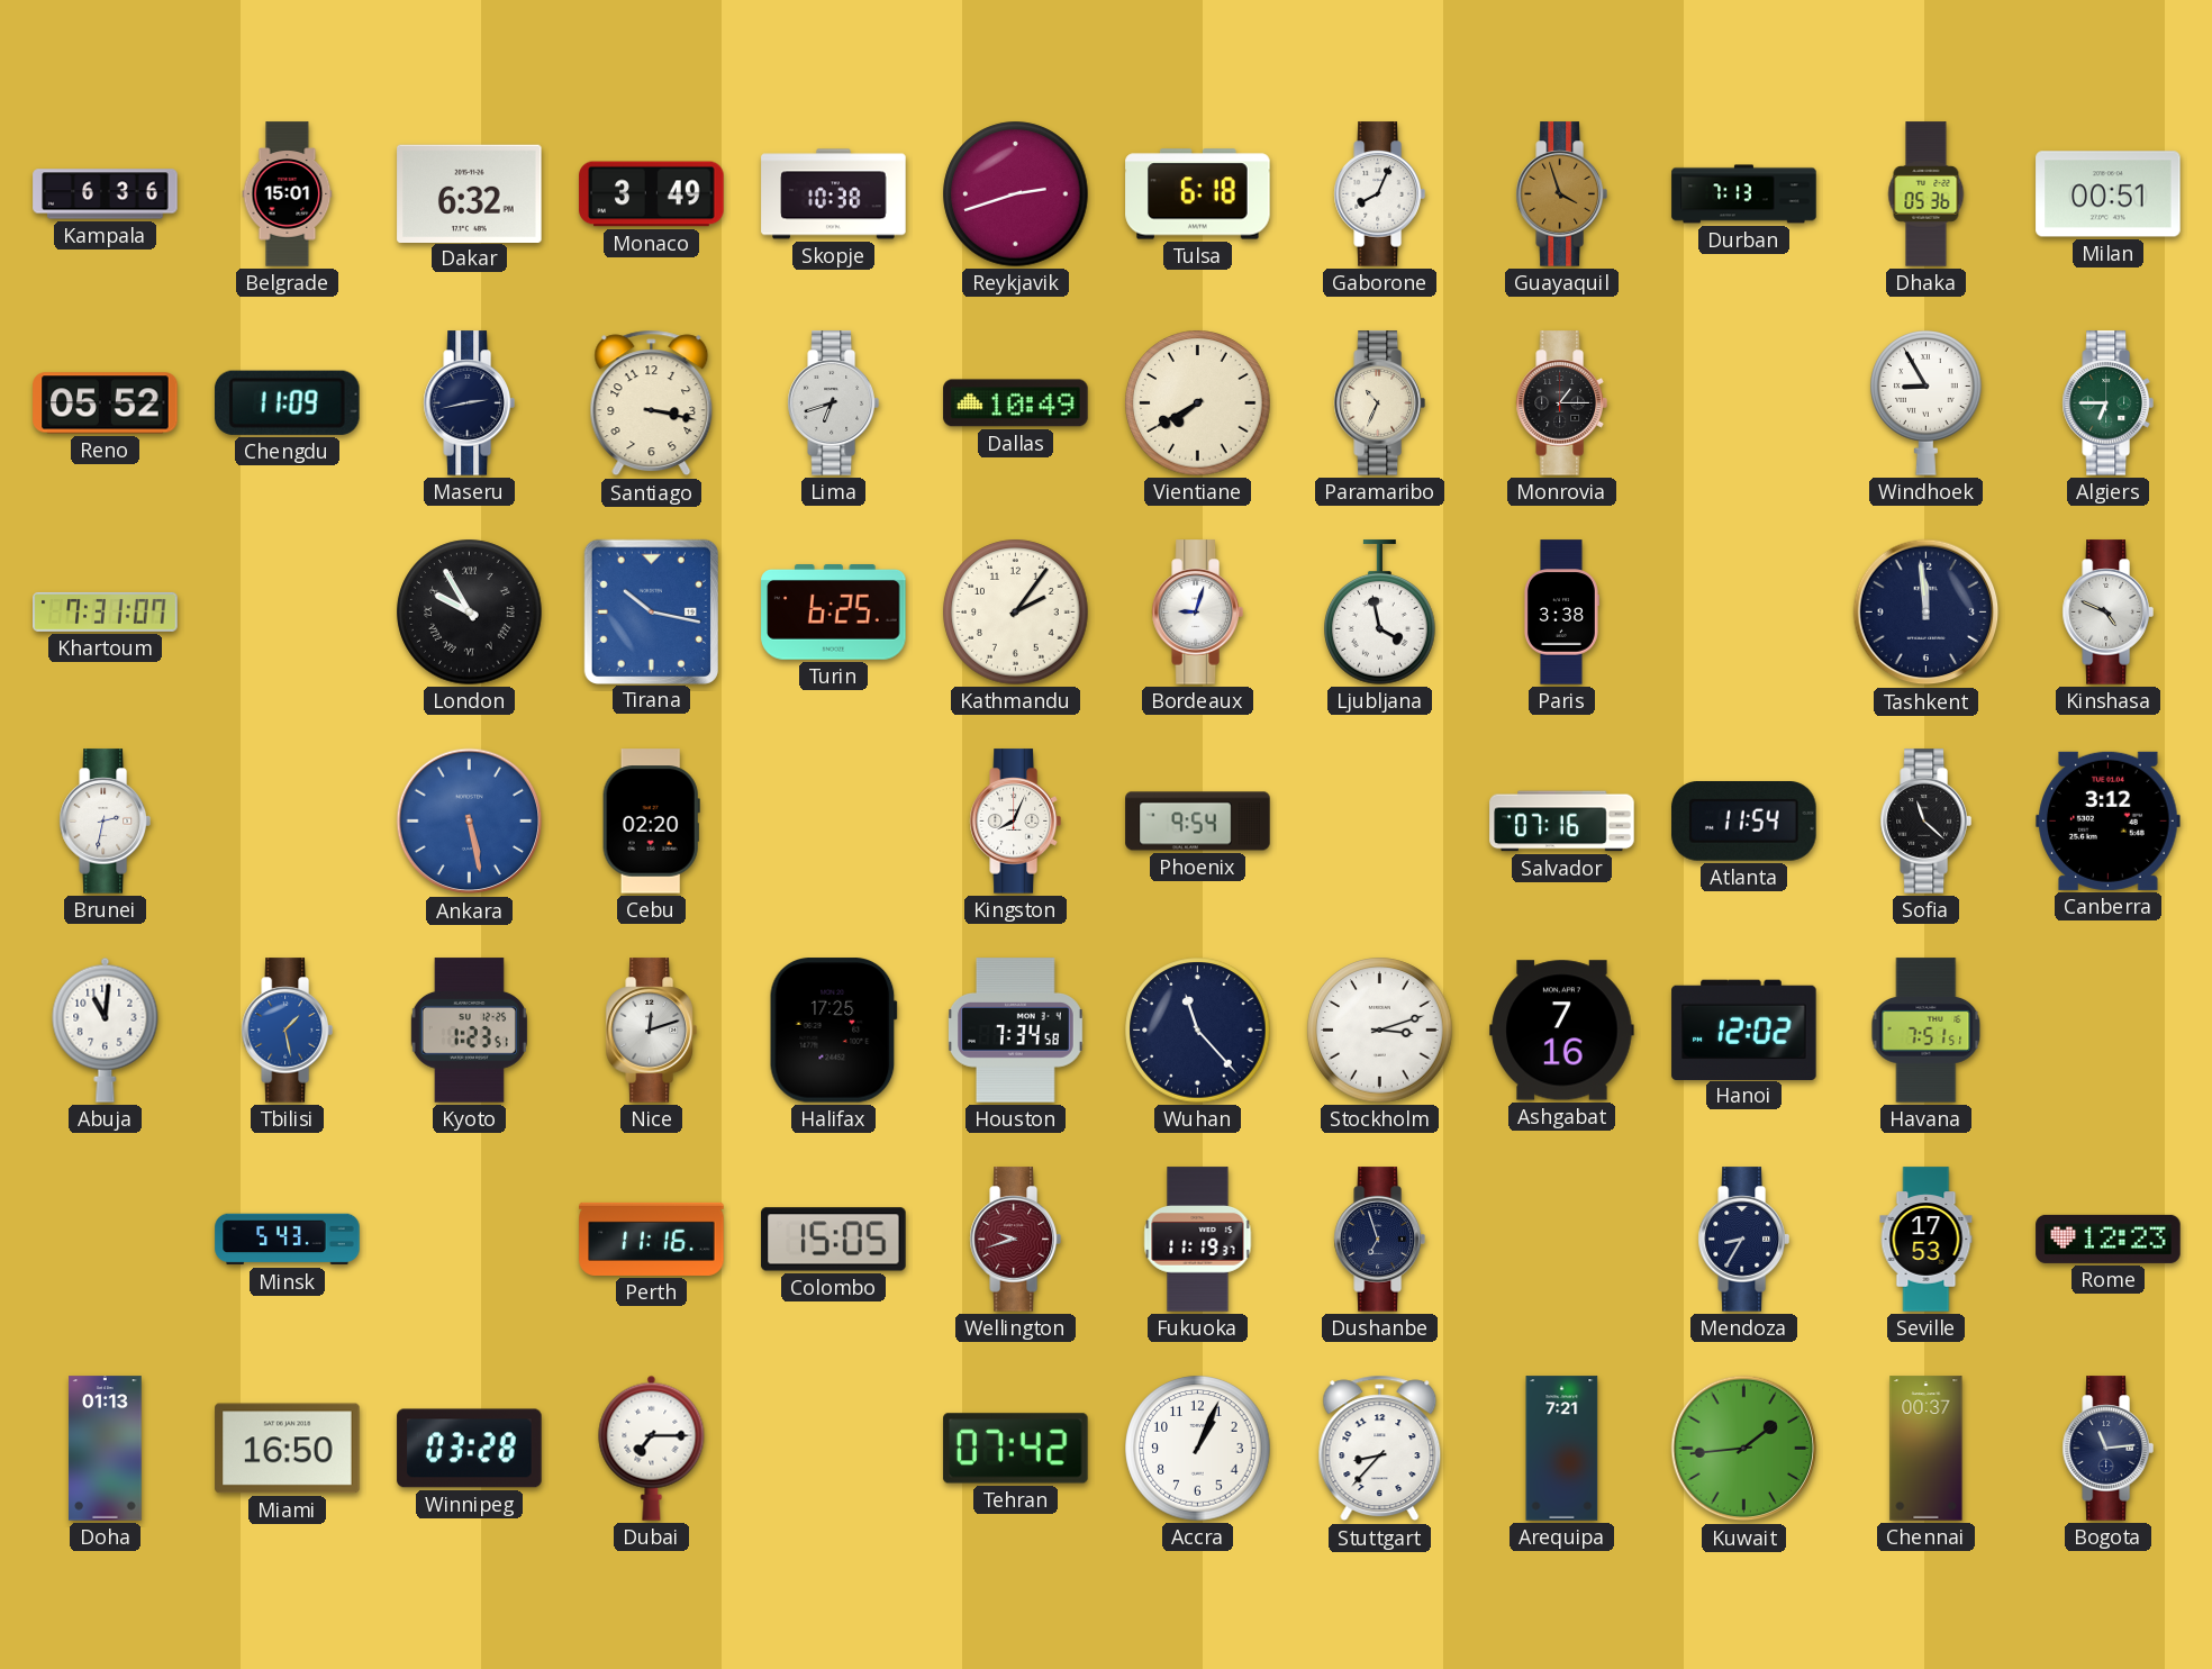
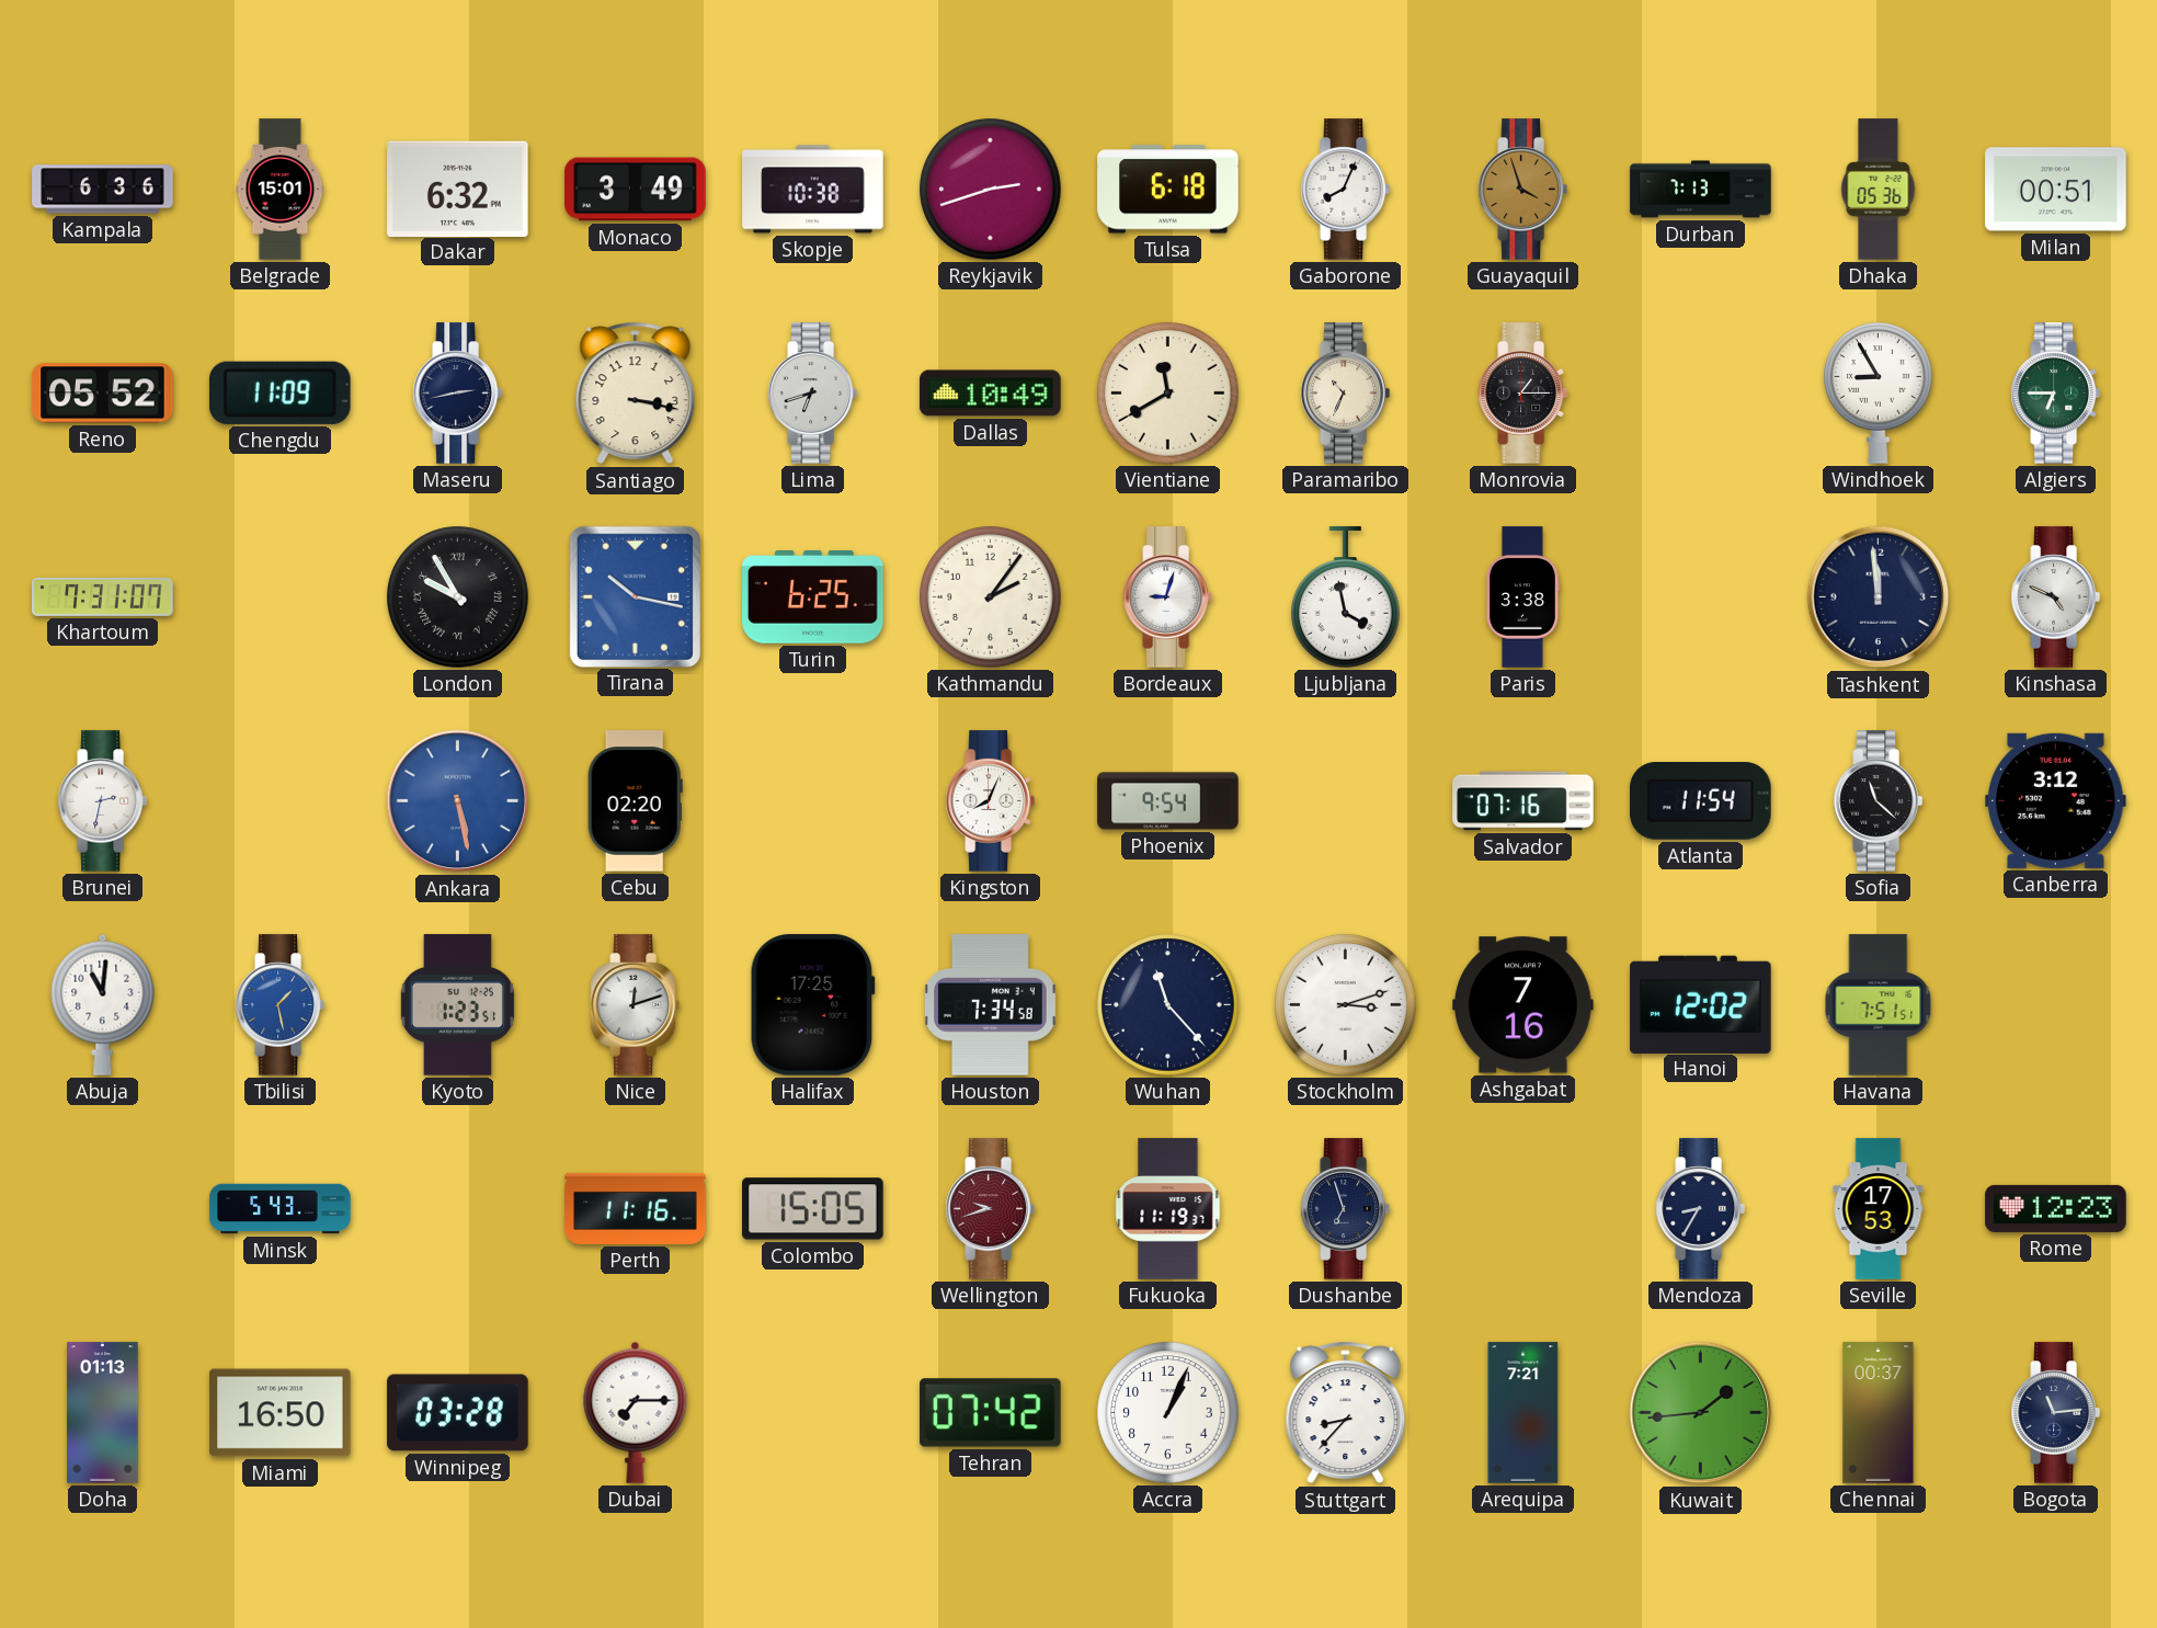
Vientiane: 7:40 -> 11:40
